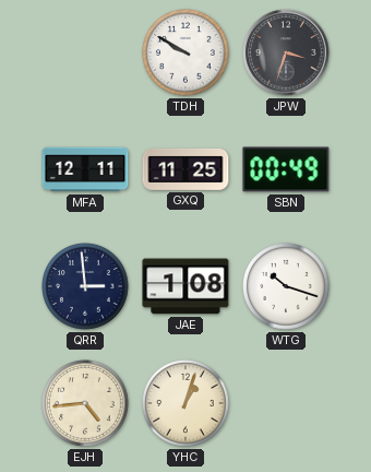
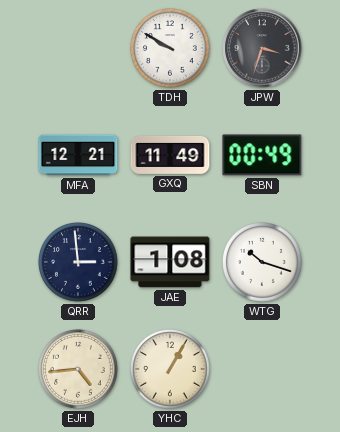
MFA: 12:11 -> 12:21
GXQ: 11:25 -> 11:49
YHC: 1:03 -> 1:05
